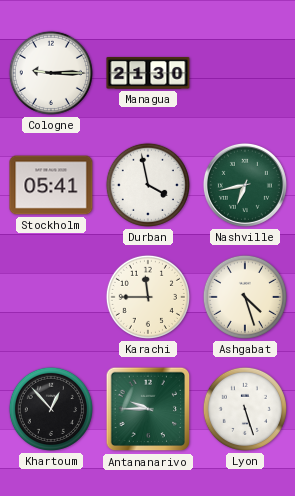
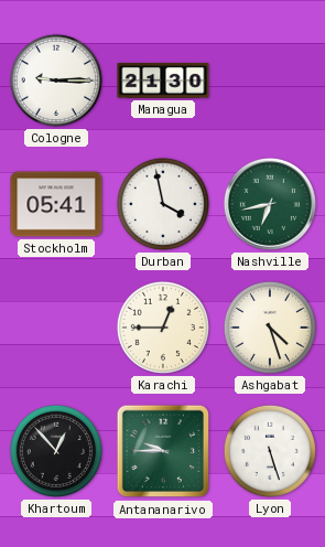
Karachi: 11:45 -> 12:45
